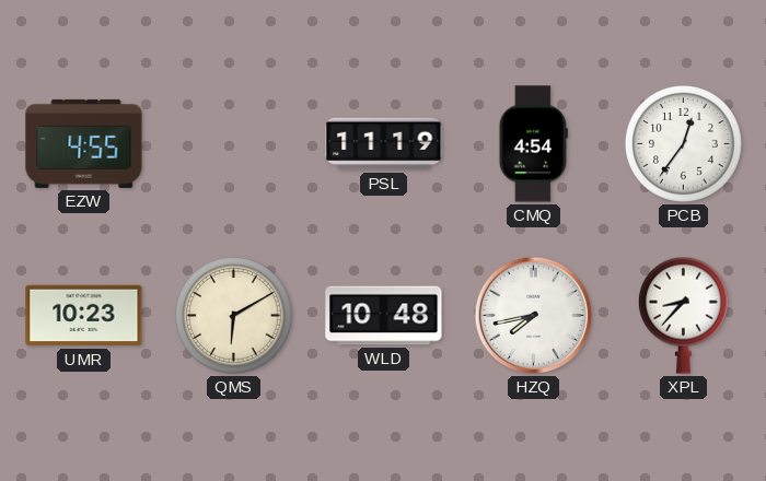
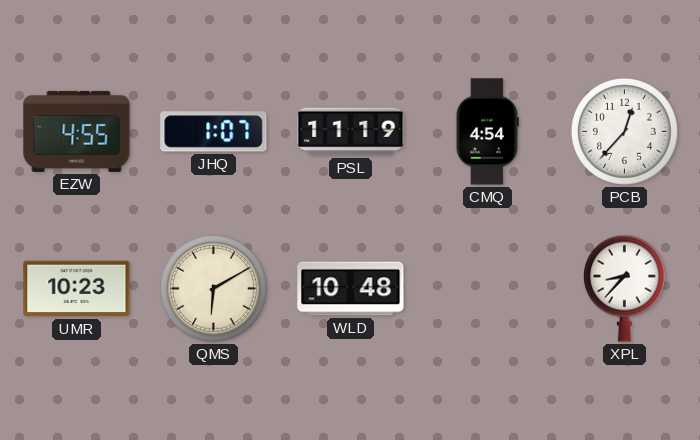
JHQ: none -> 1:07
PCB: 12:36 -> 12:37
HZQ: 7:43 -> none
